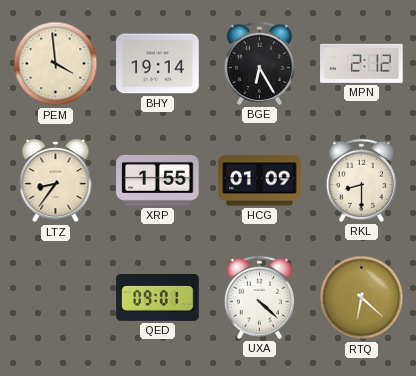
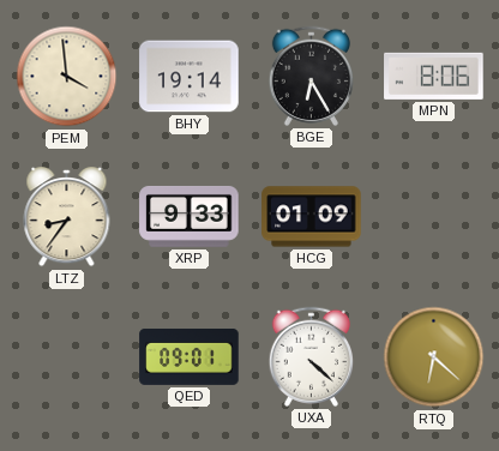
MPN: 2:12 -> 8:06
XRP: 1:55 -> 9:33
RKL: 8:30 -> none
